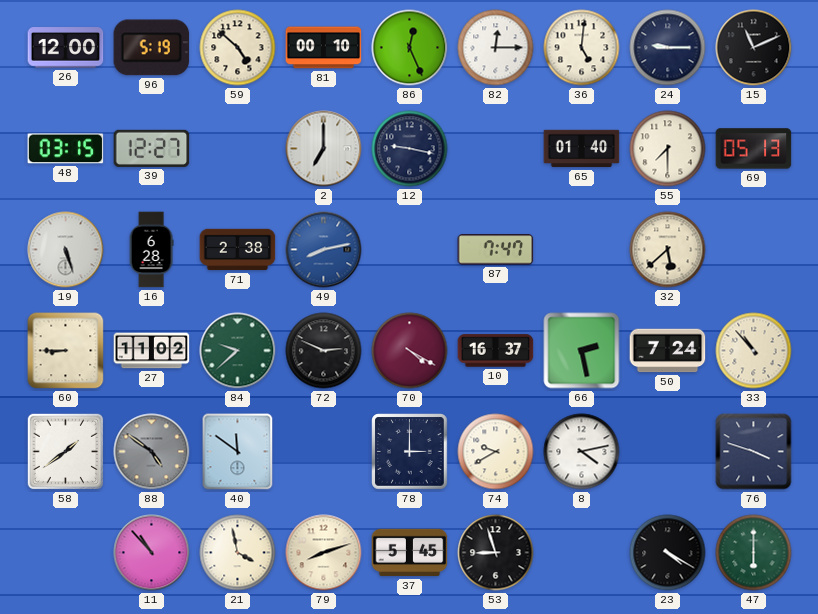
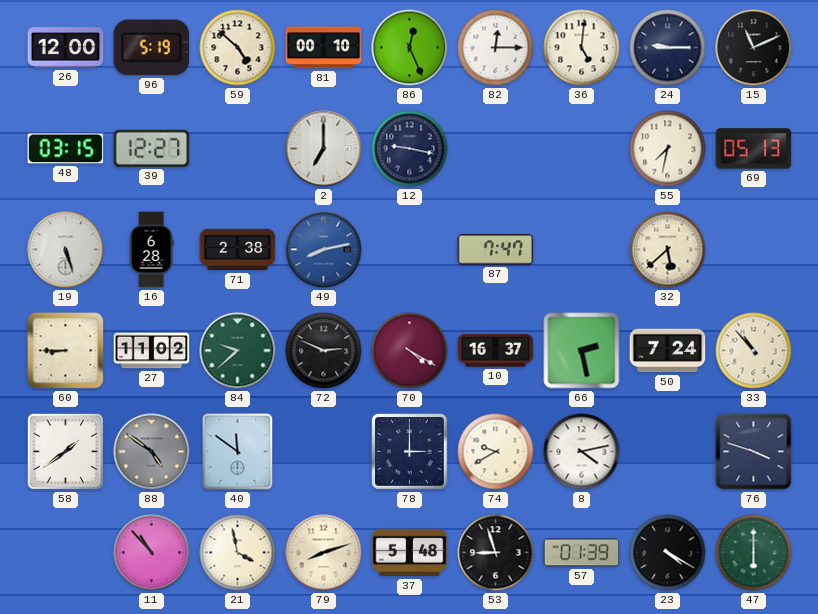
65: 01:40 -> none
55: 7:30 -> 7:32
37: 5:45 -> 5:48
57: none -> 01:39
